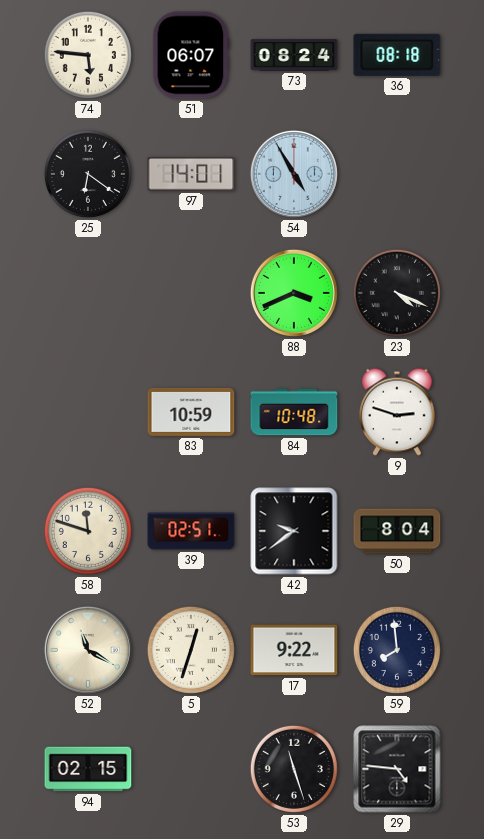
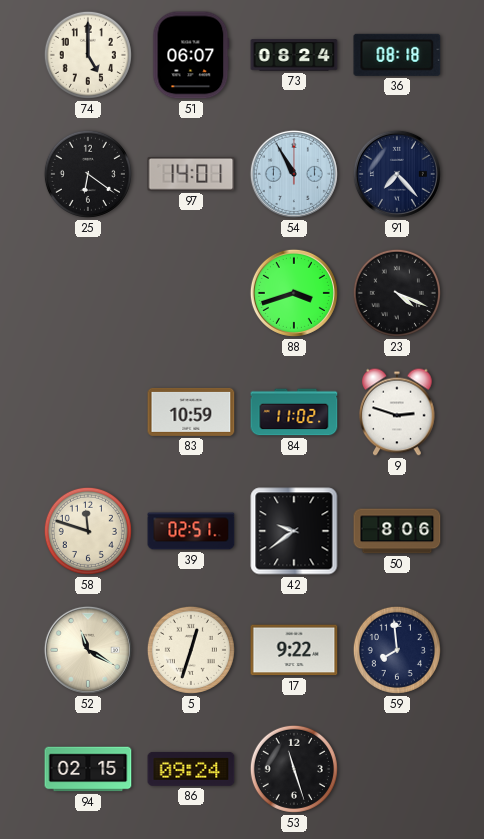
74: 5:46 -> 5:00
54: 4:55 -> 10:55
91: none -> 7:23
88: 3:41 -> 3:42
84: 10:48 -> 11:02
50: 8:04 -> 8:06
86: none -> 09:24
29: 4:46 -> none
